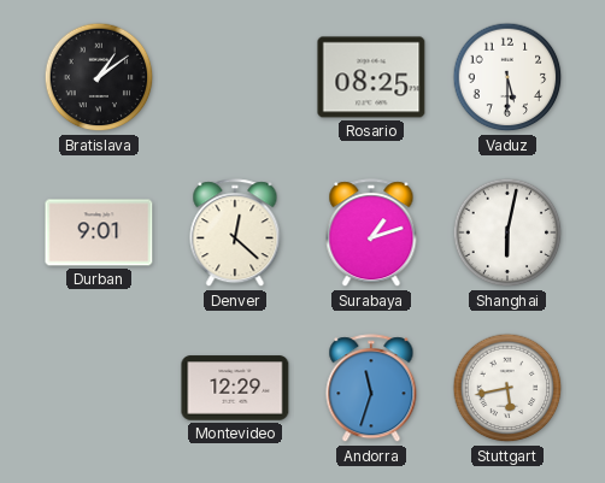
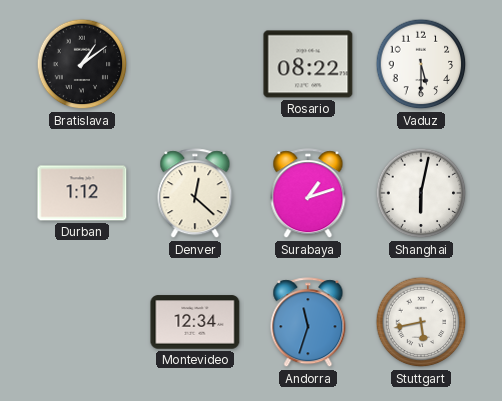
Rosario: 08:25 -> 08:22
Durban: 9:01 -> 1:12
Montevideo: 12:29 -> 12:34
